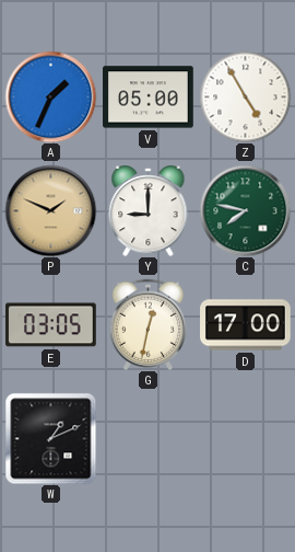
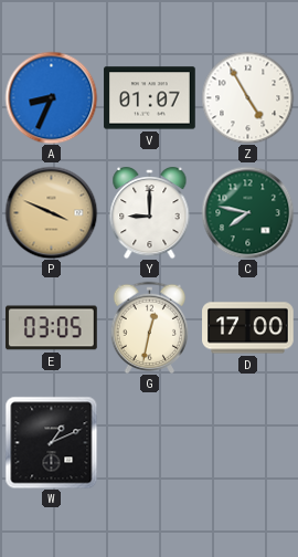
A: 1:34 -> 8:34
V: 05:00 -> 01:07
P: 1:49 -> 3:49
